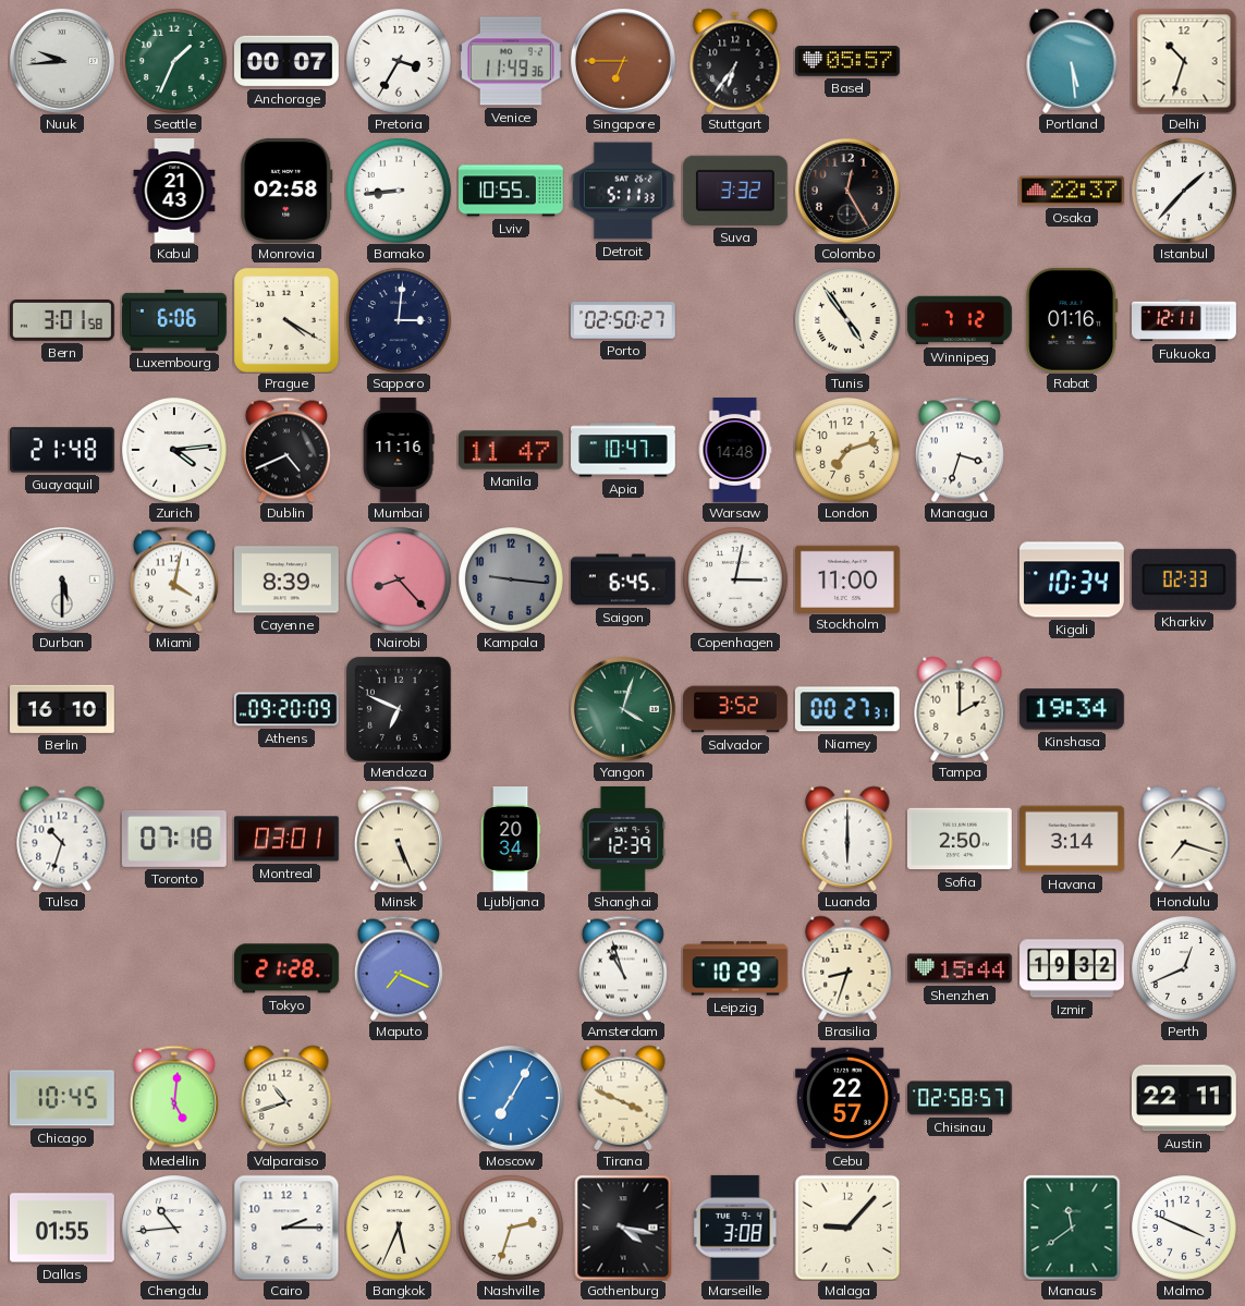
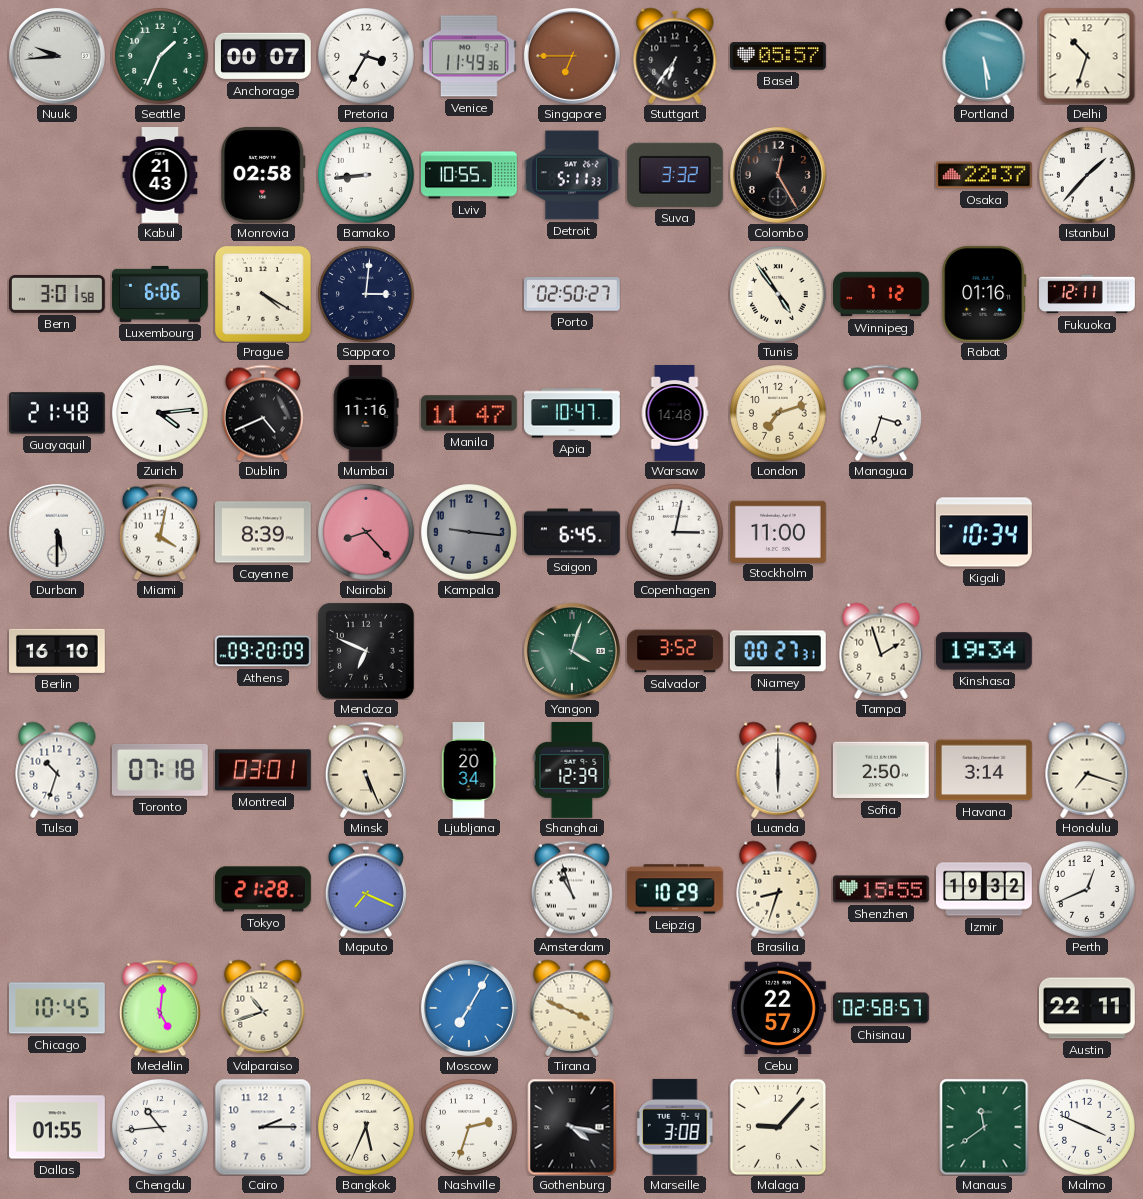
Kharkiv: 02:33 -> none
Tampa: 2:00 -> 1:57
Shenzhen: 15:44 -> 15:55
